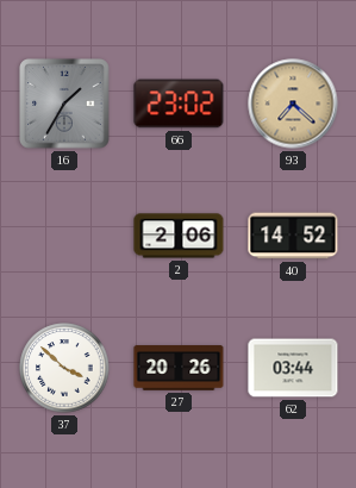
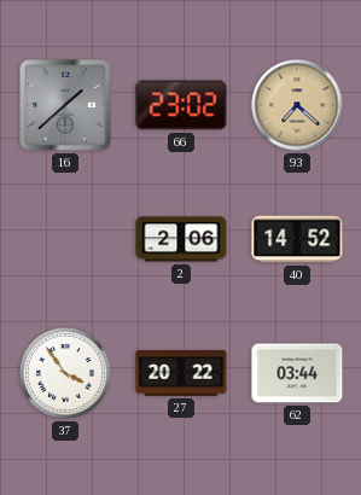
16: 1:35 -> 1:38
37: 3:52 -> 3:54
27: 20:26 -> 20:22
